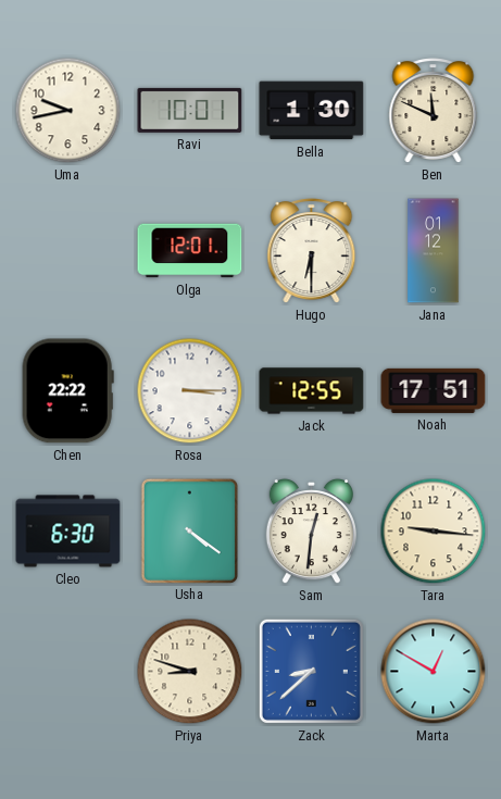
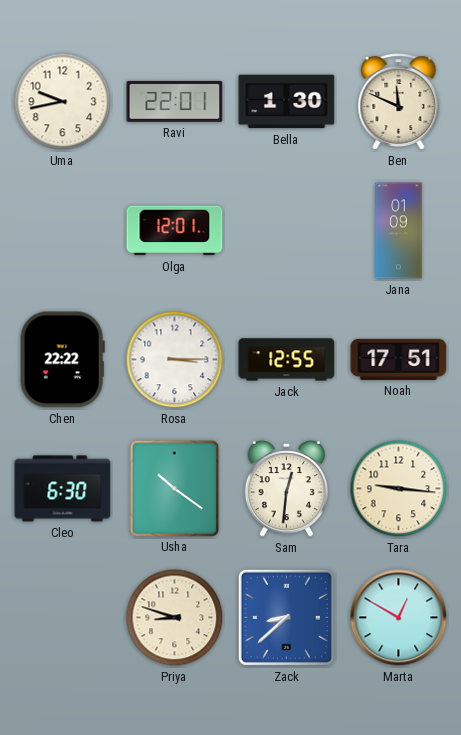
Ravi: 10:01 -> 22:01
Hugo: 6:30 -> none
Jana: 01:12 -> 01:09
Usha: 4:21 -> 10:21
